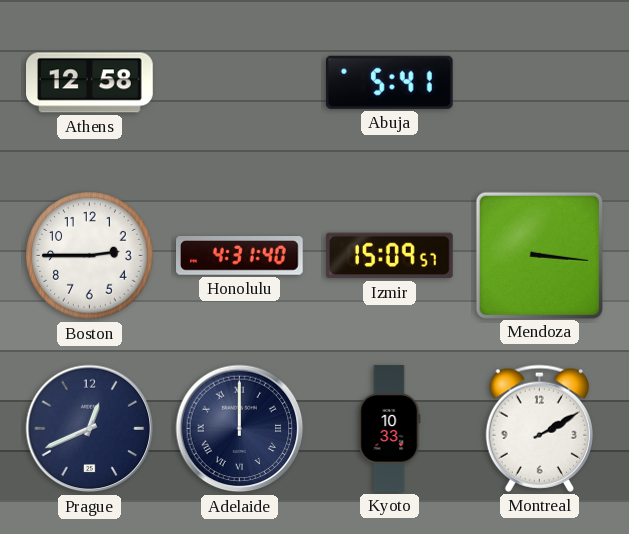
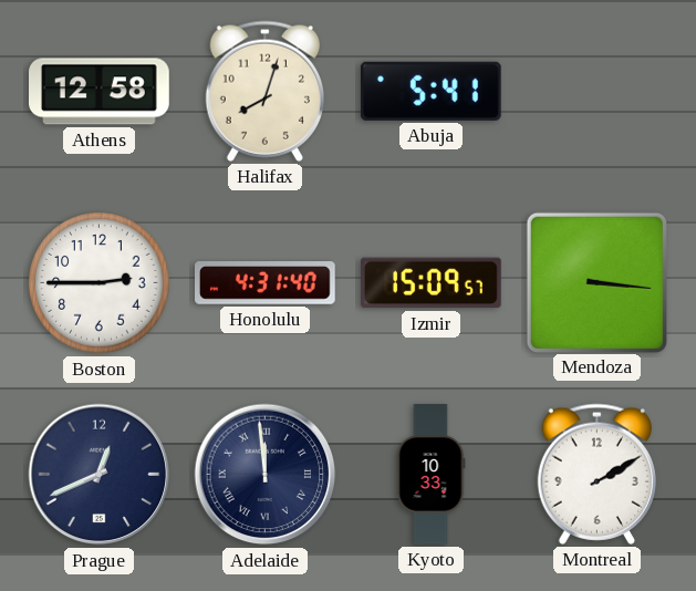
Halifax: none -> 8:03
Adelaide: 12:00 -> 11:59
